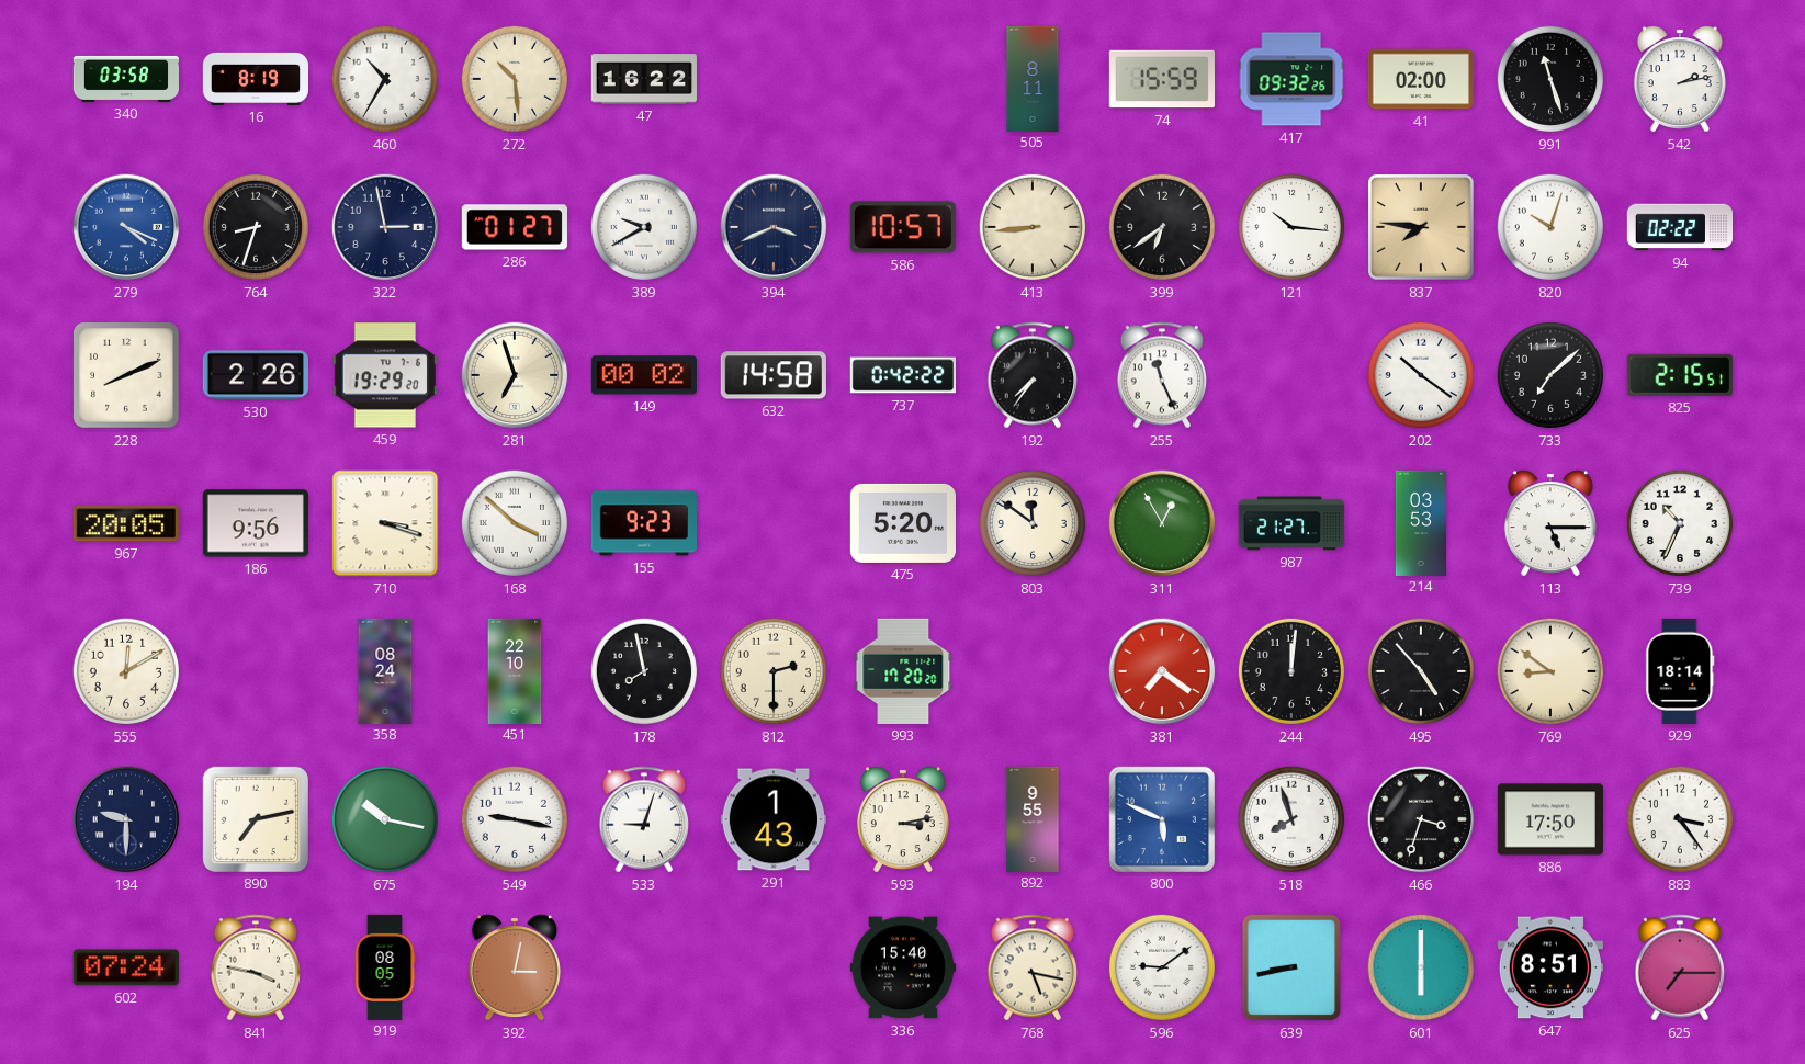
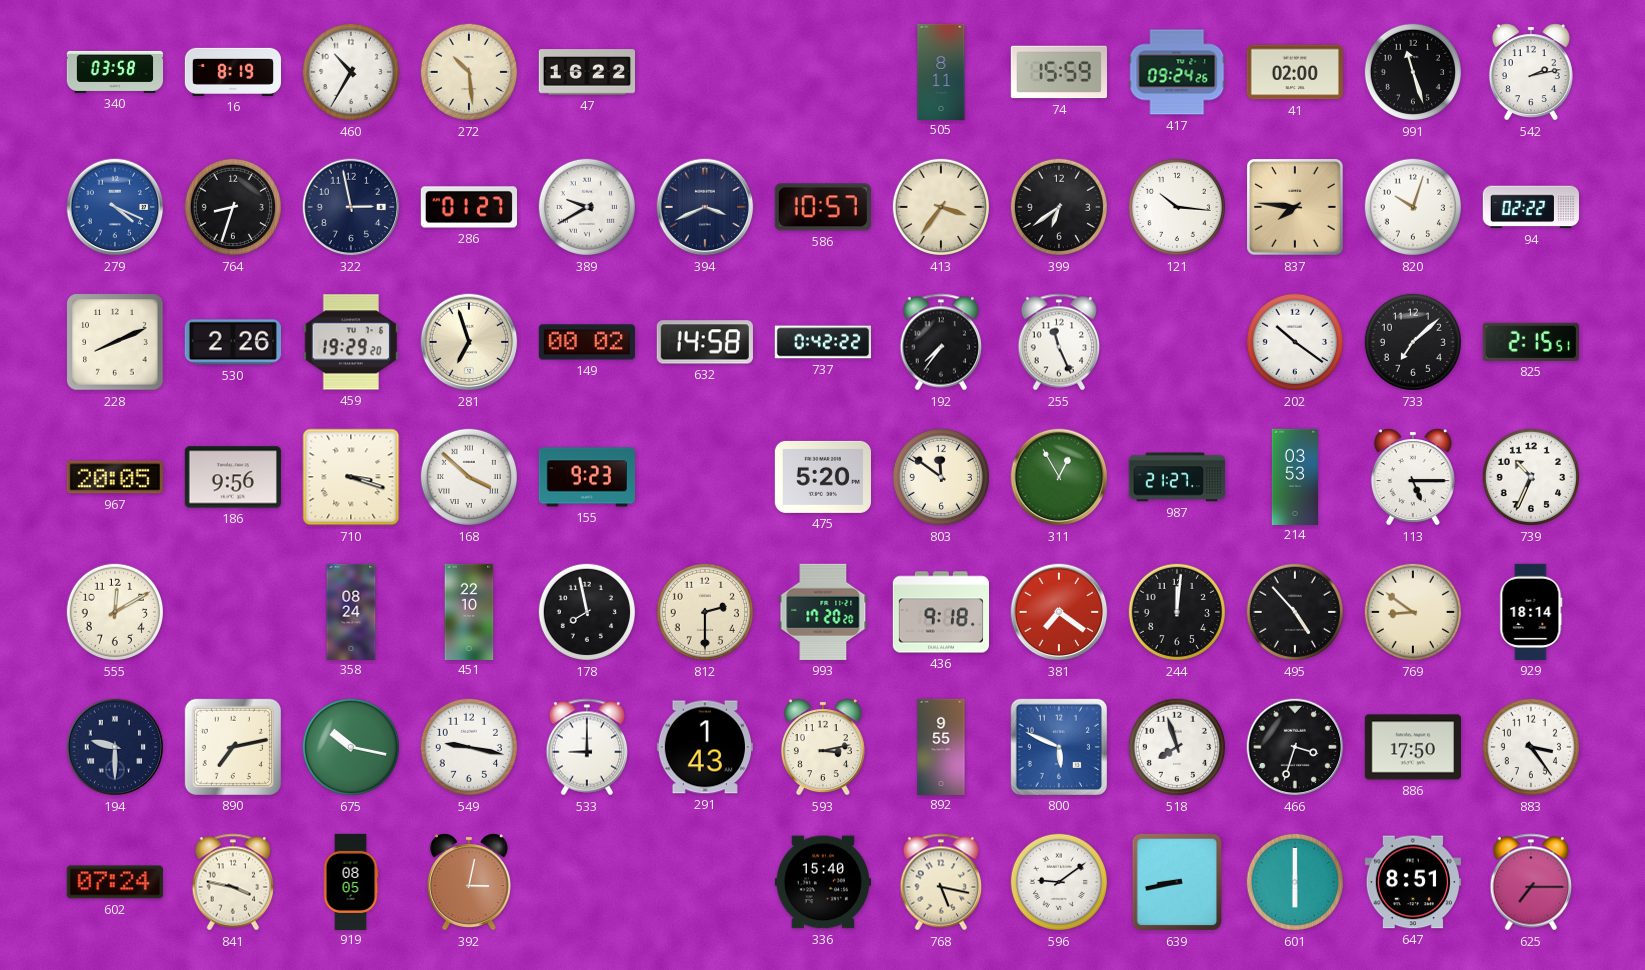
417: 09:32 -> 09:24
413: 8:44 -> 3:36
436: none -> 9:18
533: 9:03 -> 9:00
